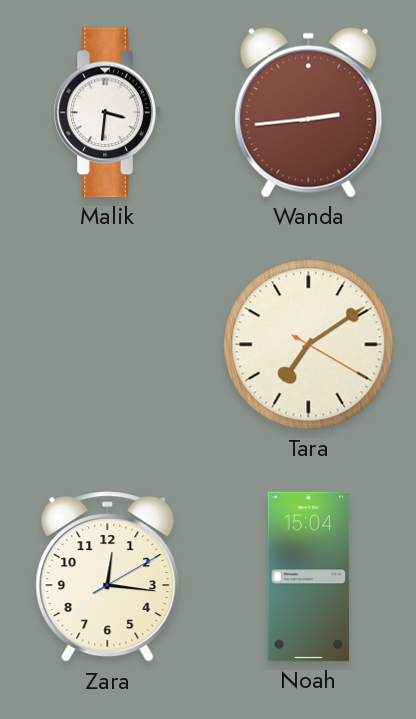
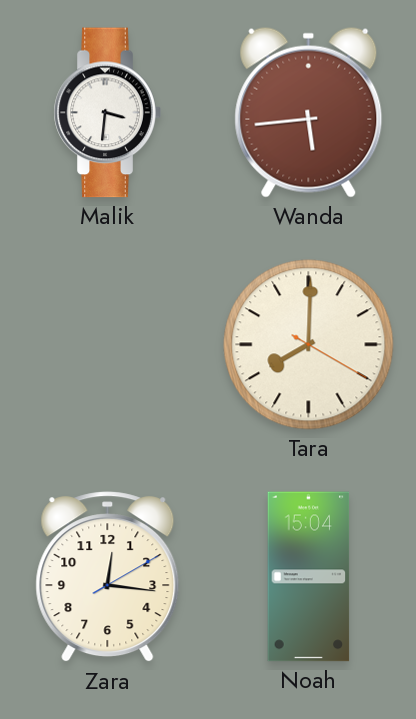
Wanda: 2:44 -> 5:44
Tara: 7:09 -> 8:00
